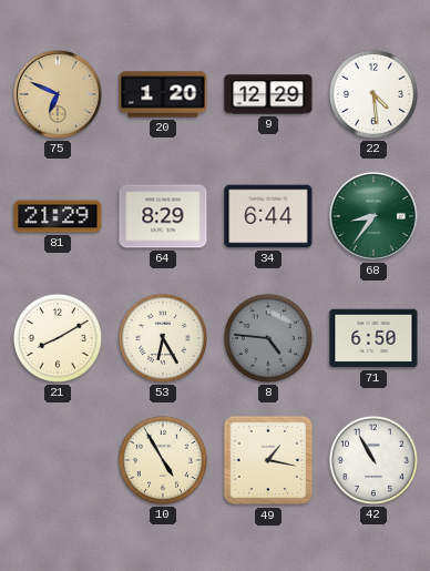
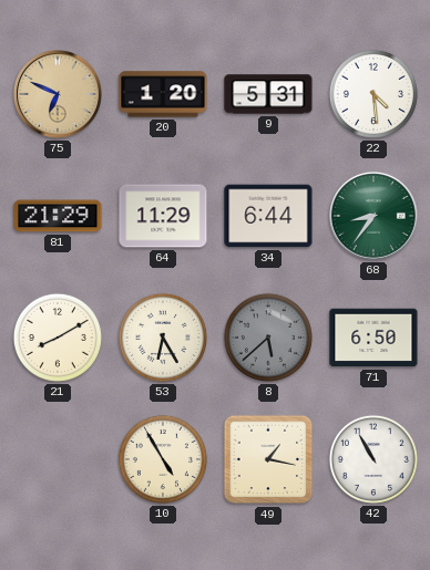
9: 12:29 -> 5:31
64: 8:29 -> 11:29
8: 4:46 -> 5:38
